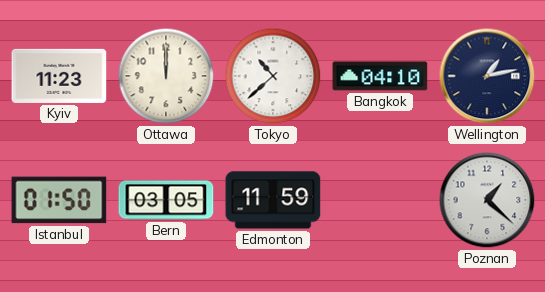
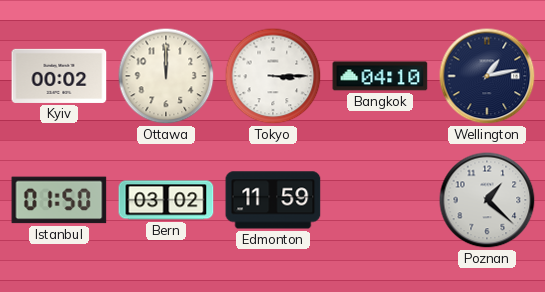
Kyiv: 11:23 -> 00:02
Tokyo: 10:38 -> 3:15
Bern: 03:05 -> 03:02
